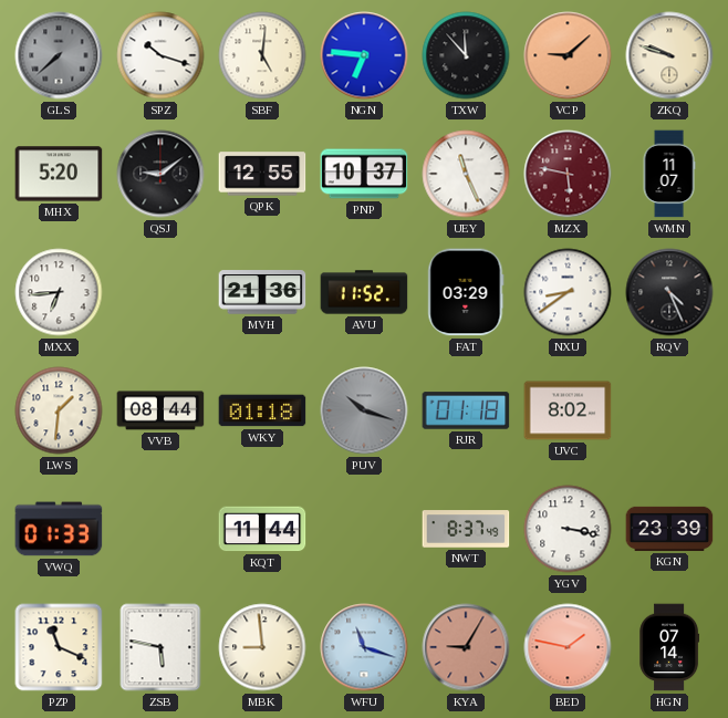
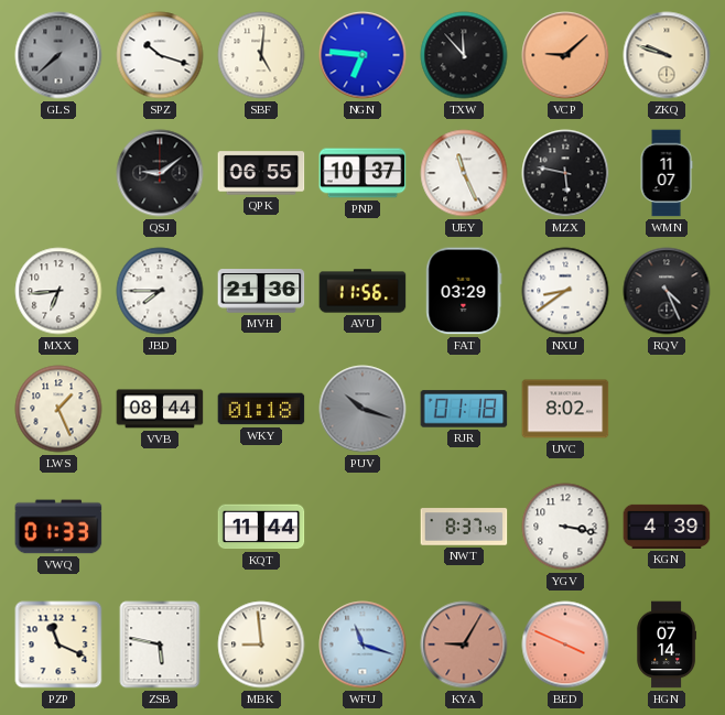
MHX: 5:20 -> none
QPK: 12:55 -> 06:55
MZX dial: burgundy -> black
JBD: none -> 7:45
AVU: 11:52 -> 11:56
LWS: 1:31 -> 1:26
KGN: 23:39 -> 4:39
BED: 1:47 -> 3:49
